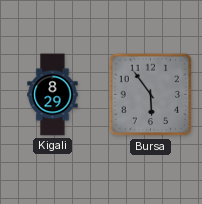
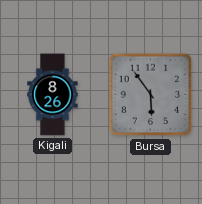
Kigali: 8:29 -> 8:26
